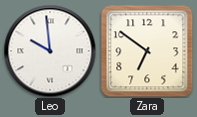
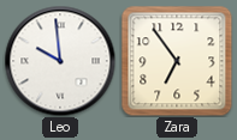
Zara: 6:51 -> 6:54
